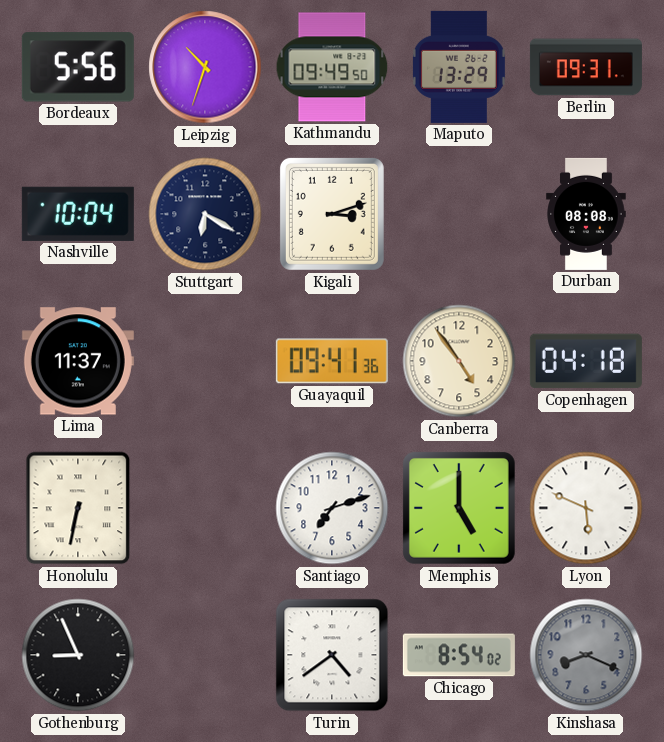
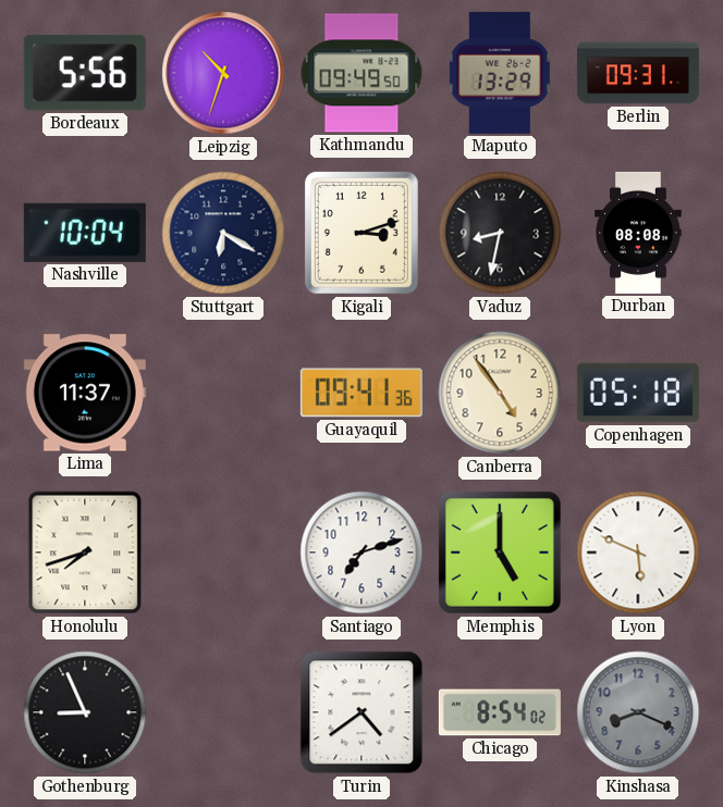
Vaduz: none -> 8:32
Copenhagen: 04:18 -> 05:18
Honolulu: 6:32 -> 7:42
